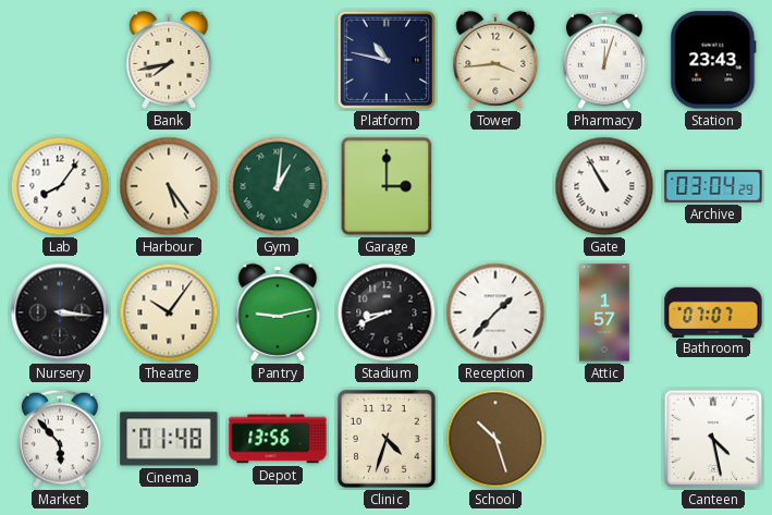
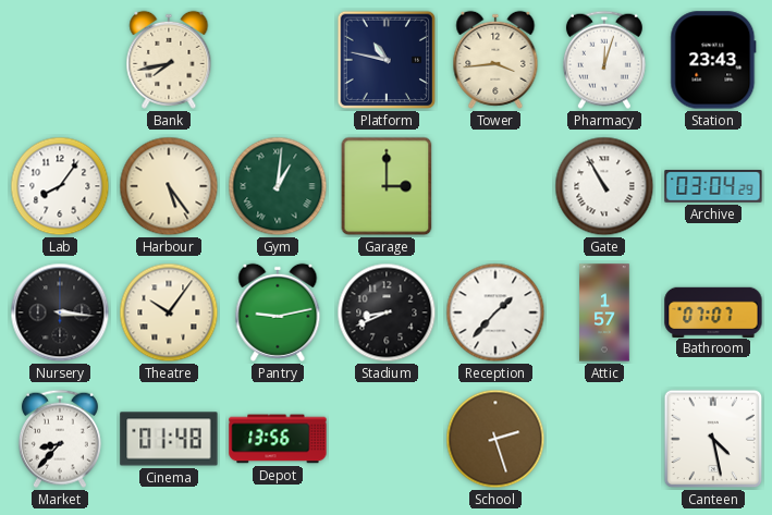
Market: 5:53 -> 8:37
Clinic: 4:33 -> none
School: 10:27 -> 2:27
